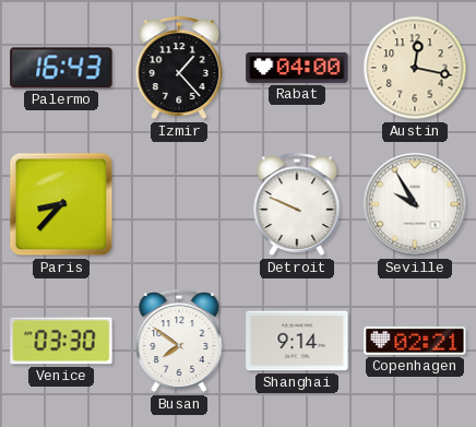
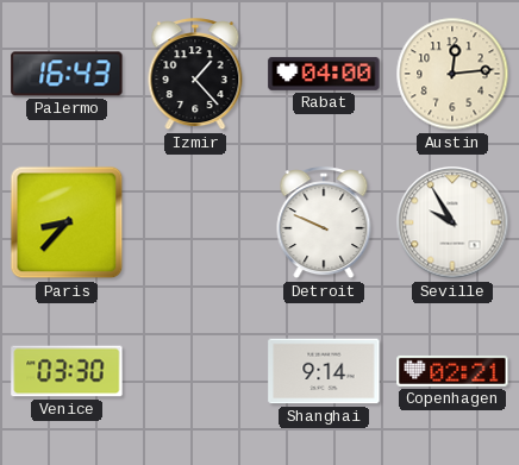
Austin: 12:17 -> 12:14
Busan: 7:51 -> none
